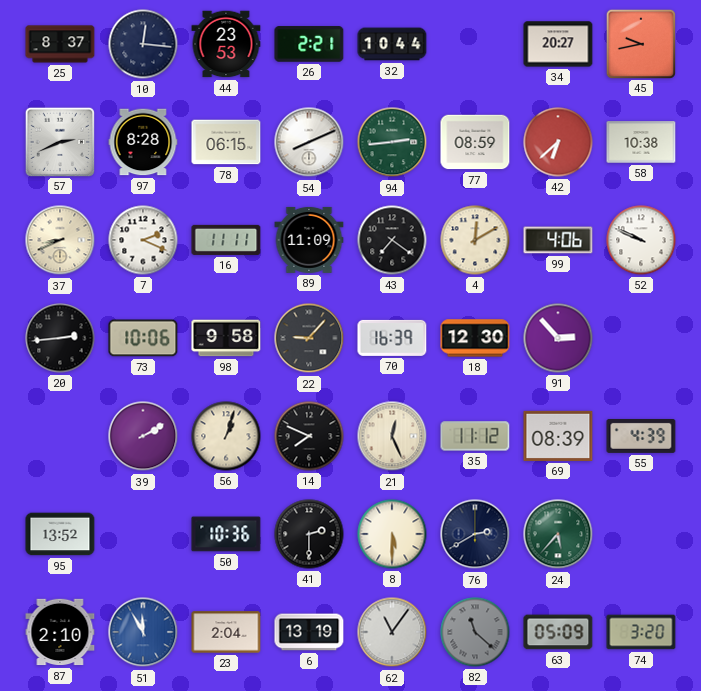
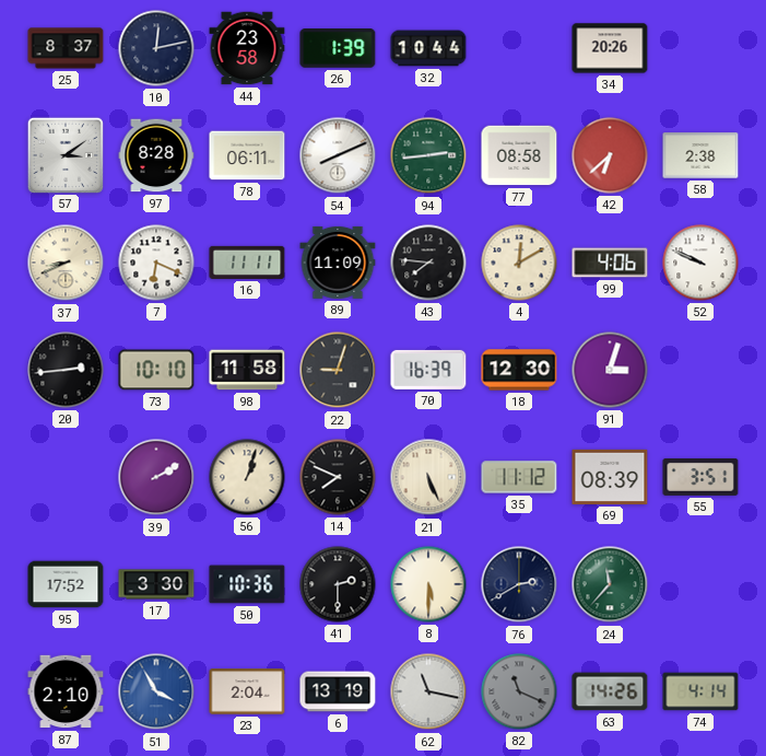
10: 12:16 -> 12:13
44: 23:53 -> 23:58
26: 2:21 -> 1:39
34: 20:27 -> 20:26
45: 9:43 -> none
57: 2:41 -> 3:09
78: 06:15 -> 06:11
77: 08:59 -> 08:58
58: 10:38 -> 2:38
7: 2:19 -> 6:19
43: 7:21 -> 7:46
73: 10:06 -> 10:10
98: 9:58 -> 11:58
22: 9:07 -> 9:03
91: 2:53 -> 3:03
21: 12:26 -> 5:26
55: 4:39 -> 3:51
95: 13:52 -> 17:52
17: none -> 3:30
24: 5:37 -> 11:37
51: 11:55 -> 3:55
62: 11:06 -> 11:17
82: 11:22 -> 11:19
63: 05:09 -> 14:26
74: 3:20 -> 4:14
